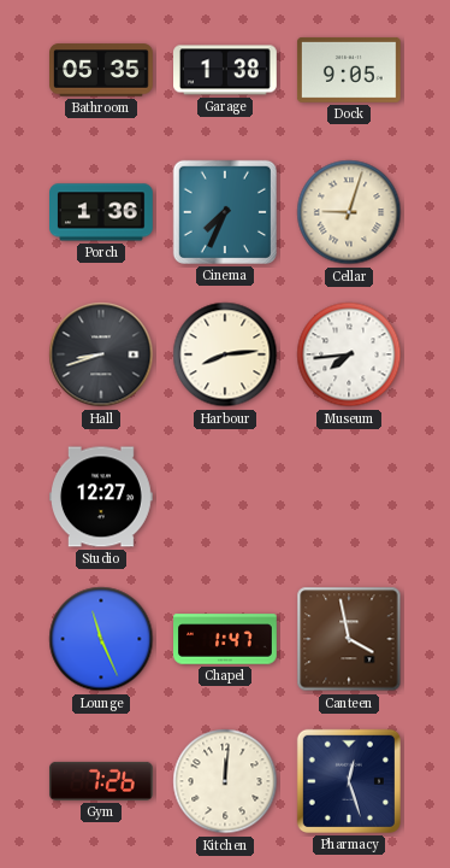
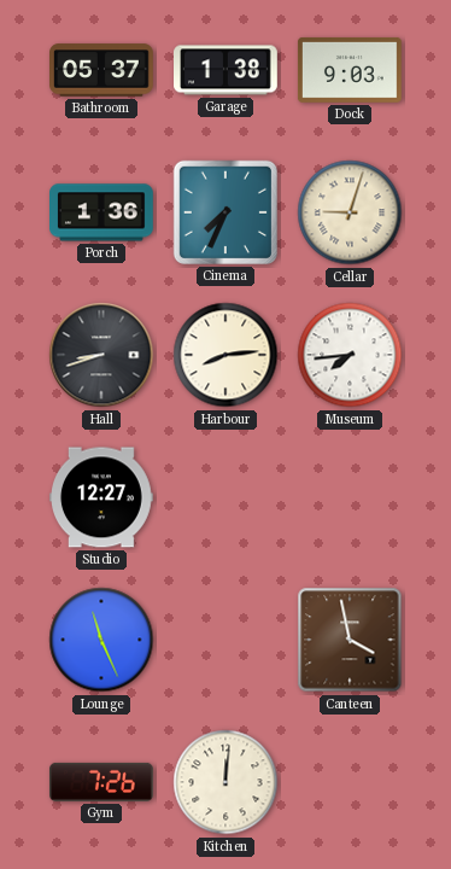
Bathroom: 05:35 -> 05:37
Dock: 9:05 -> 9:03
Chapel: 1:47 -> none
Pharmacy: 12:27 -> none
